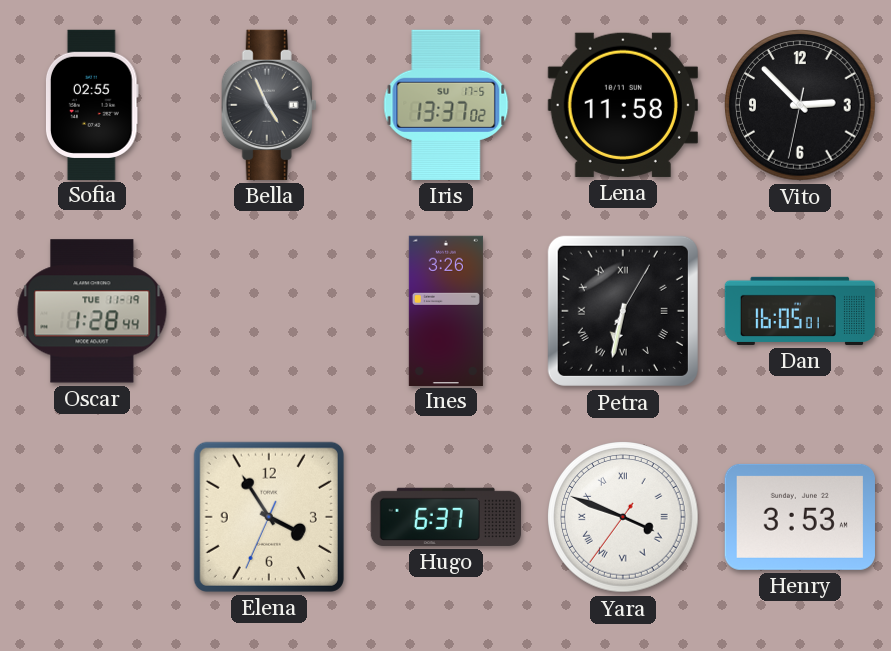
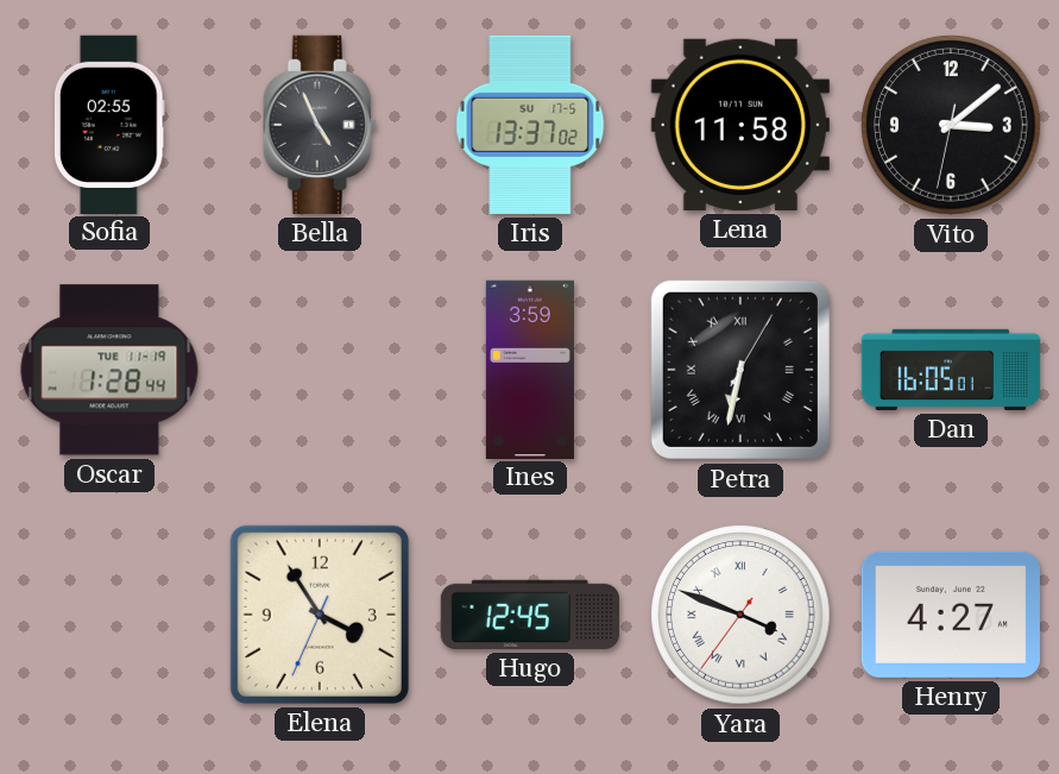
Vito: 2:52 -> 3:08
Ines: 3:26 -> 3:59
Hugo: 6:37 -> 12:45
Henry: 3:53 -> 4:27
